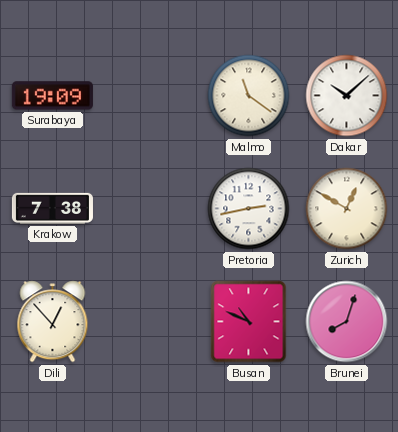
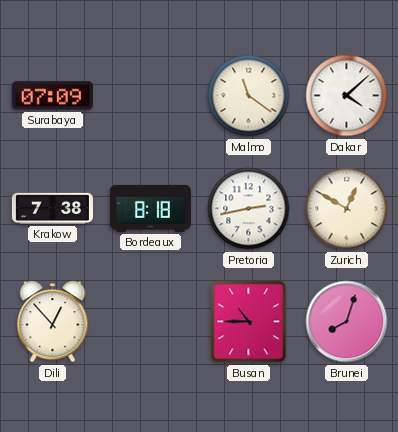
Surabaya: 19:09 -> 07:09
Dakar: 10:08 -> 4:08
Bordeaux: none -> 8:18
Busan: 10:49 -> 10:45
